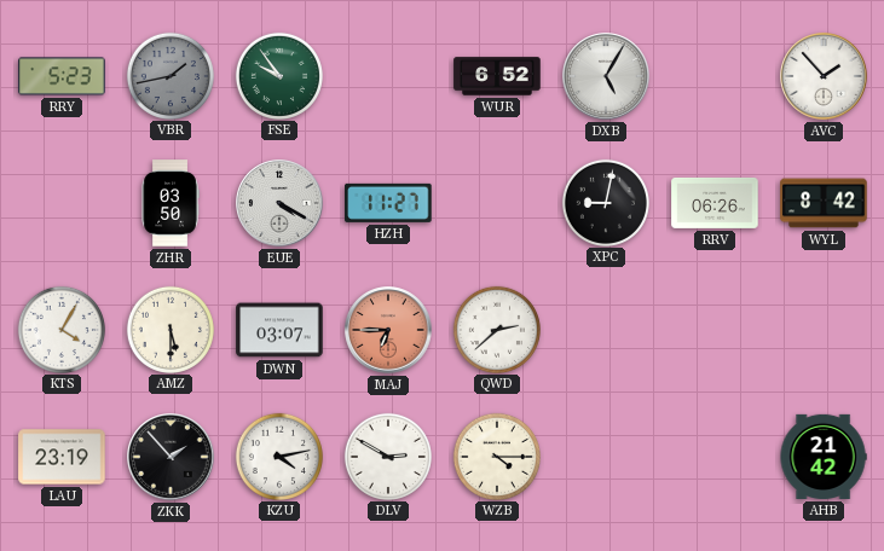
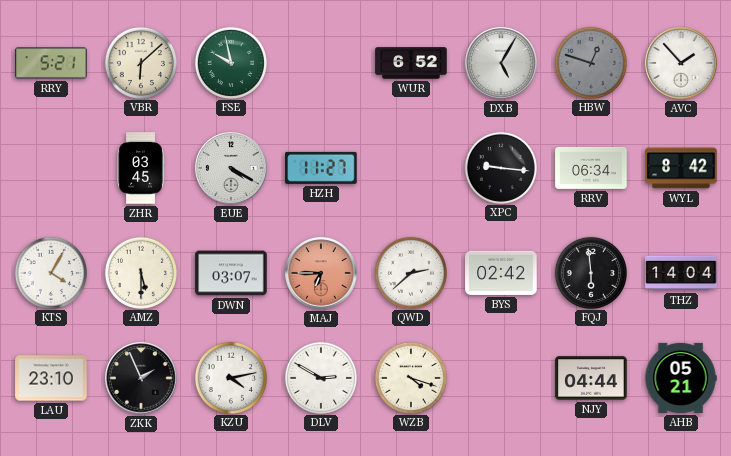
RRY: 5:23 -> 5:21
VBR: 1:43 -> 6:08
VBR dial: grey -> cream
FSE: 9:54 -> 9:58
HBW: none -> 12:48
ZHR: 03:50 -> 03:45
XPC: 9:02 -> 9:16
RRV: 06:26 -> 06:34
BYS: none -> 02:42
FQJ: none -> 5:59
THZ: none -> 14:04
LAU: 23:19 -> 23:10
ZKK: 1:53 -> 1:56
WZB: 4:15 -> 4:18
NJY: none -> 04:44
AHB: 21:42 -> 05:21
